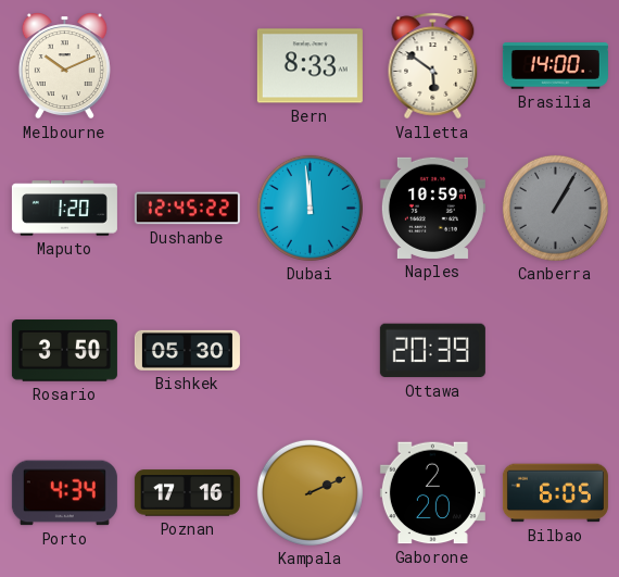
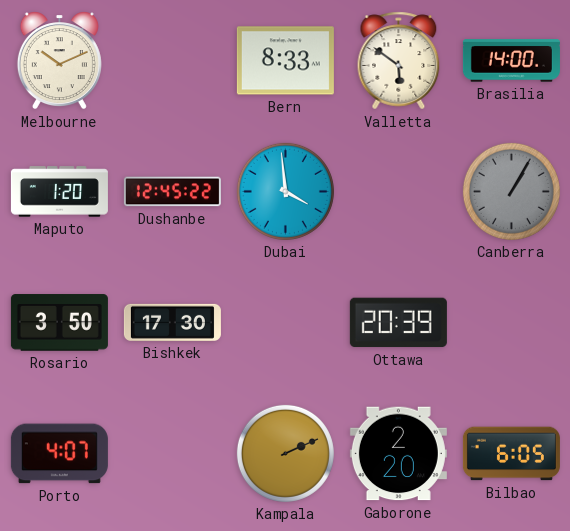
Dubai: 11:59 -> 3:59
Naples: 10:59 -> none
Bishkek: 05:30 -> 17:30
Porto: 4:34 -> 4:07
Poznan: 17:16 -> none
